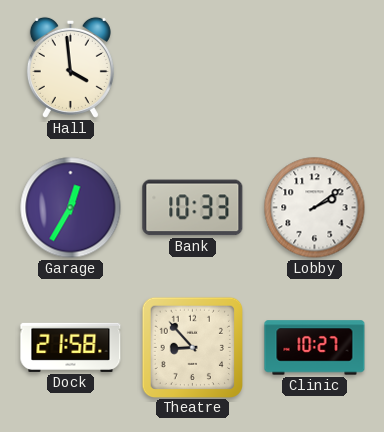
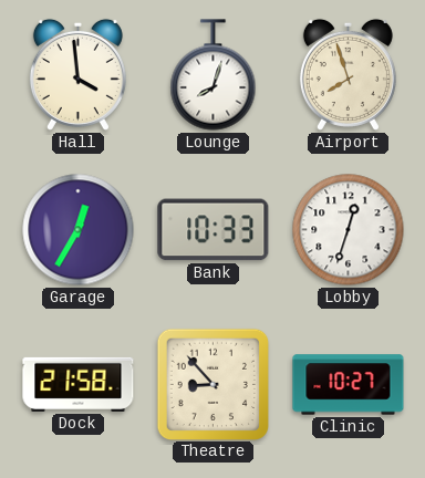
Lounge: none -> 8:03
Airport: none -> 7:57
Lobby: 2:09 -> 12:33
